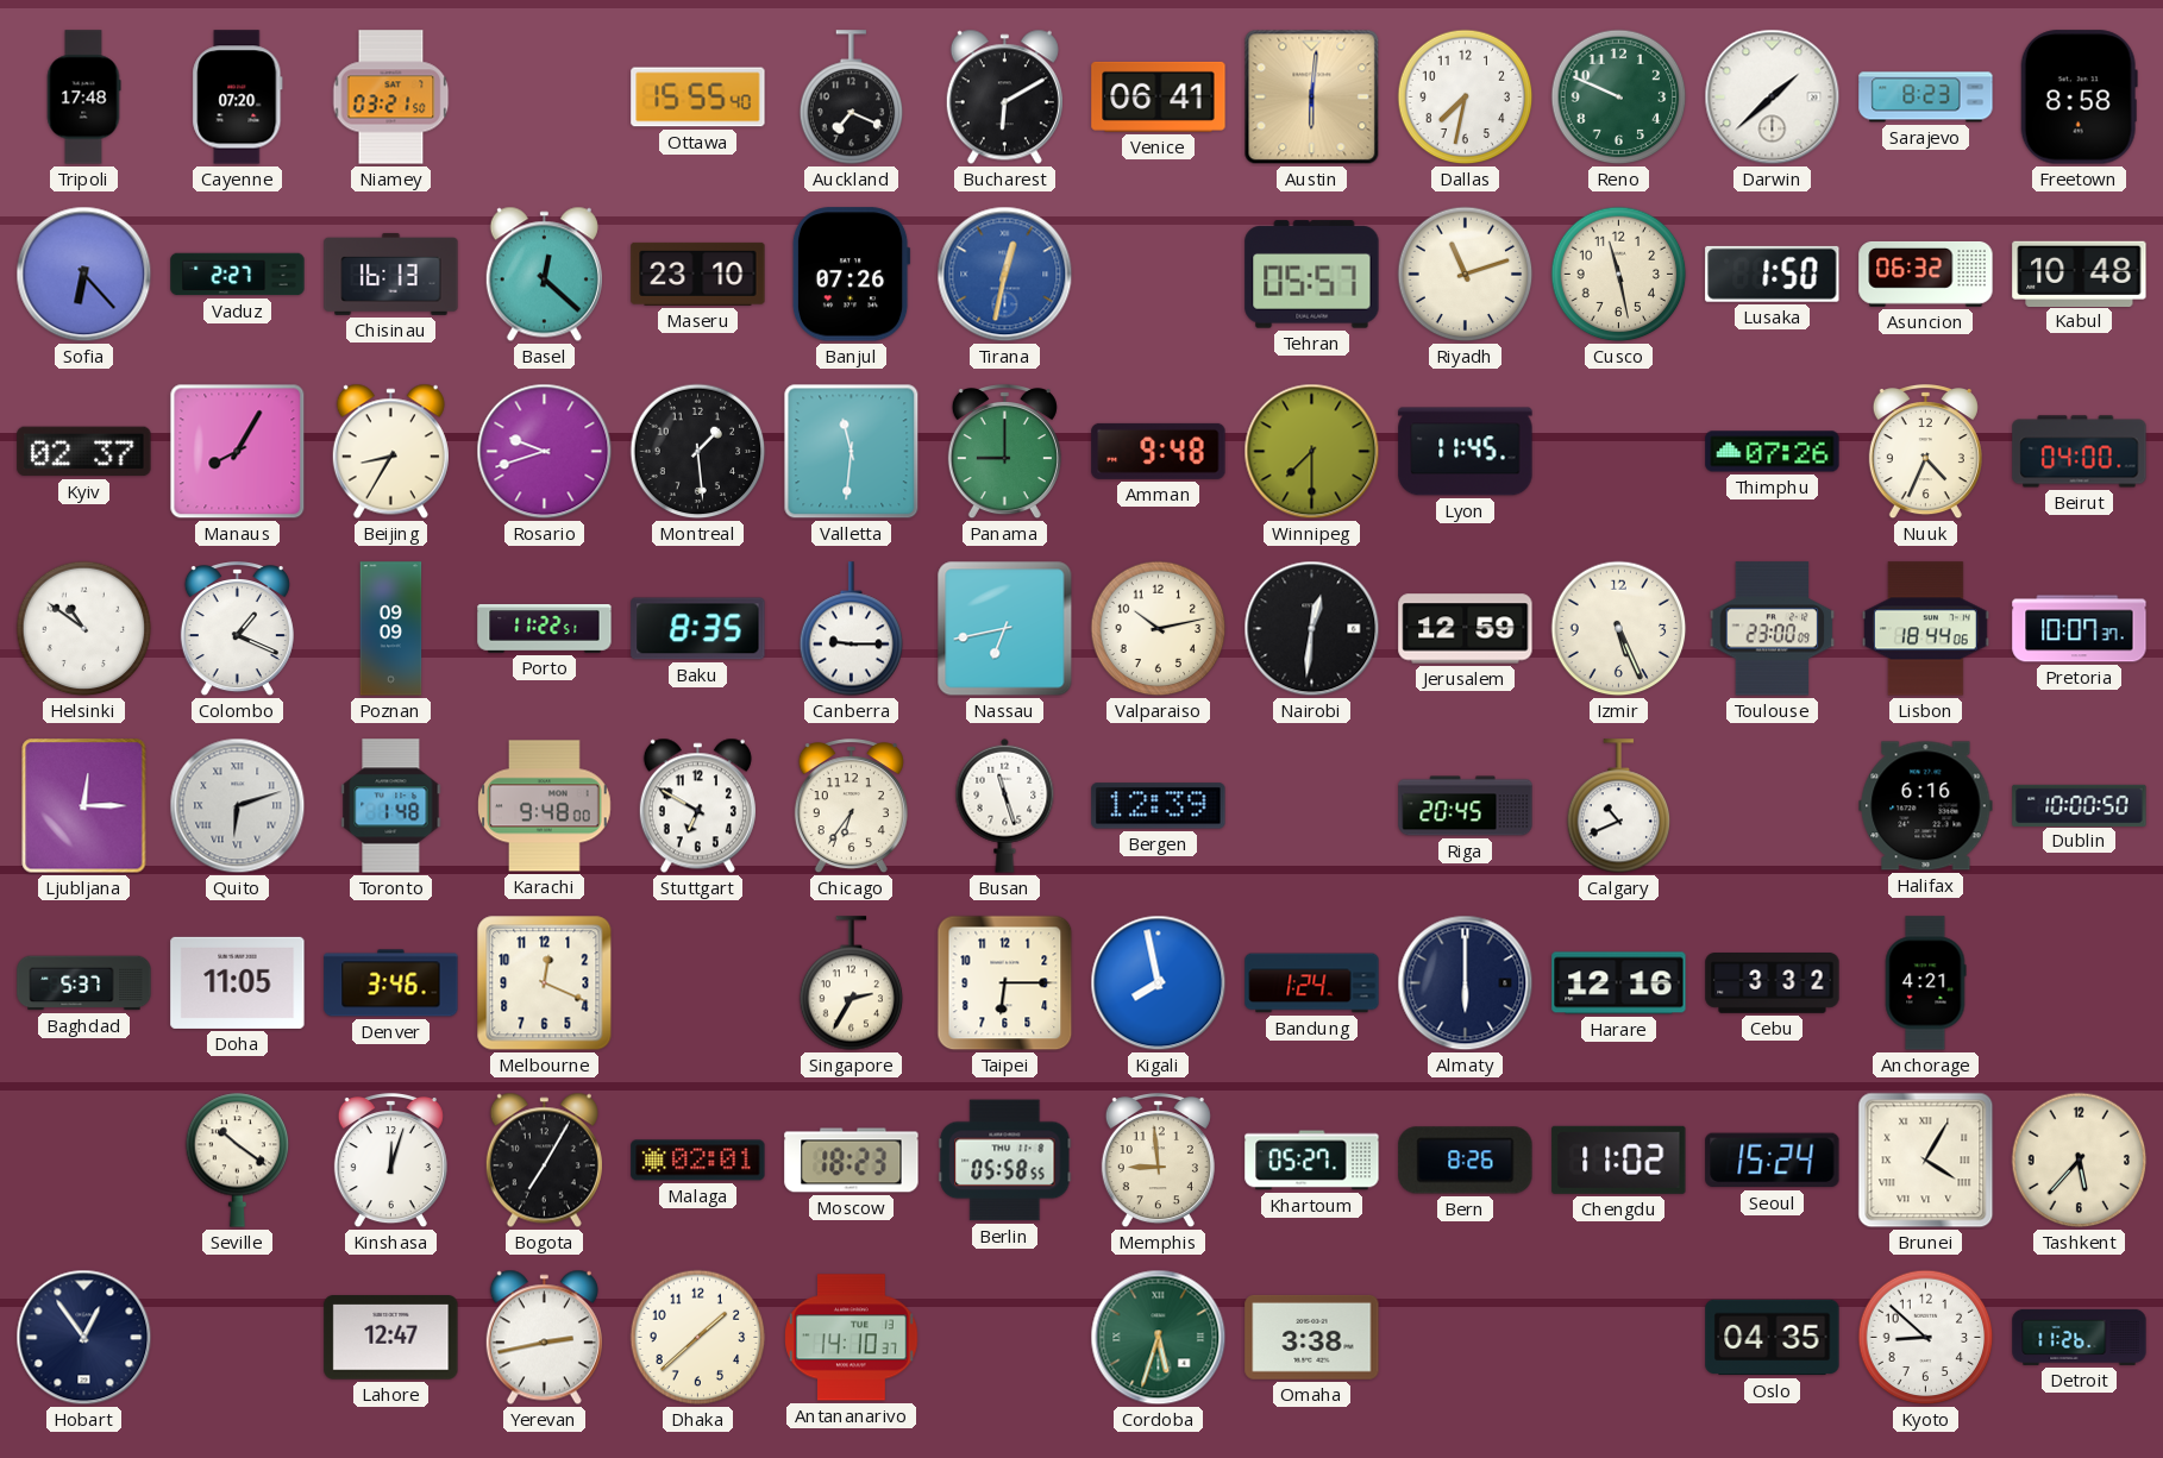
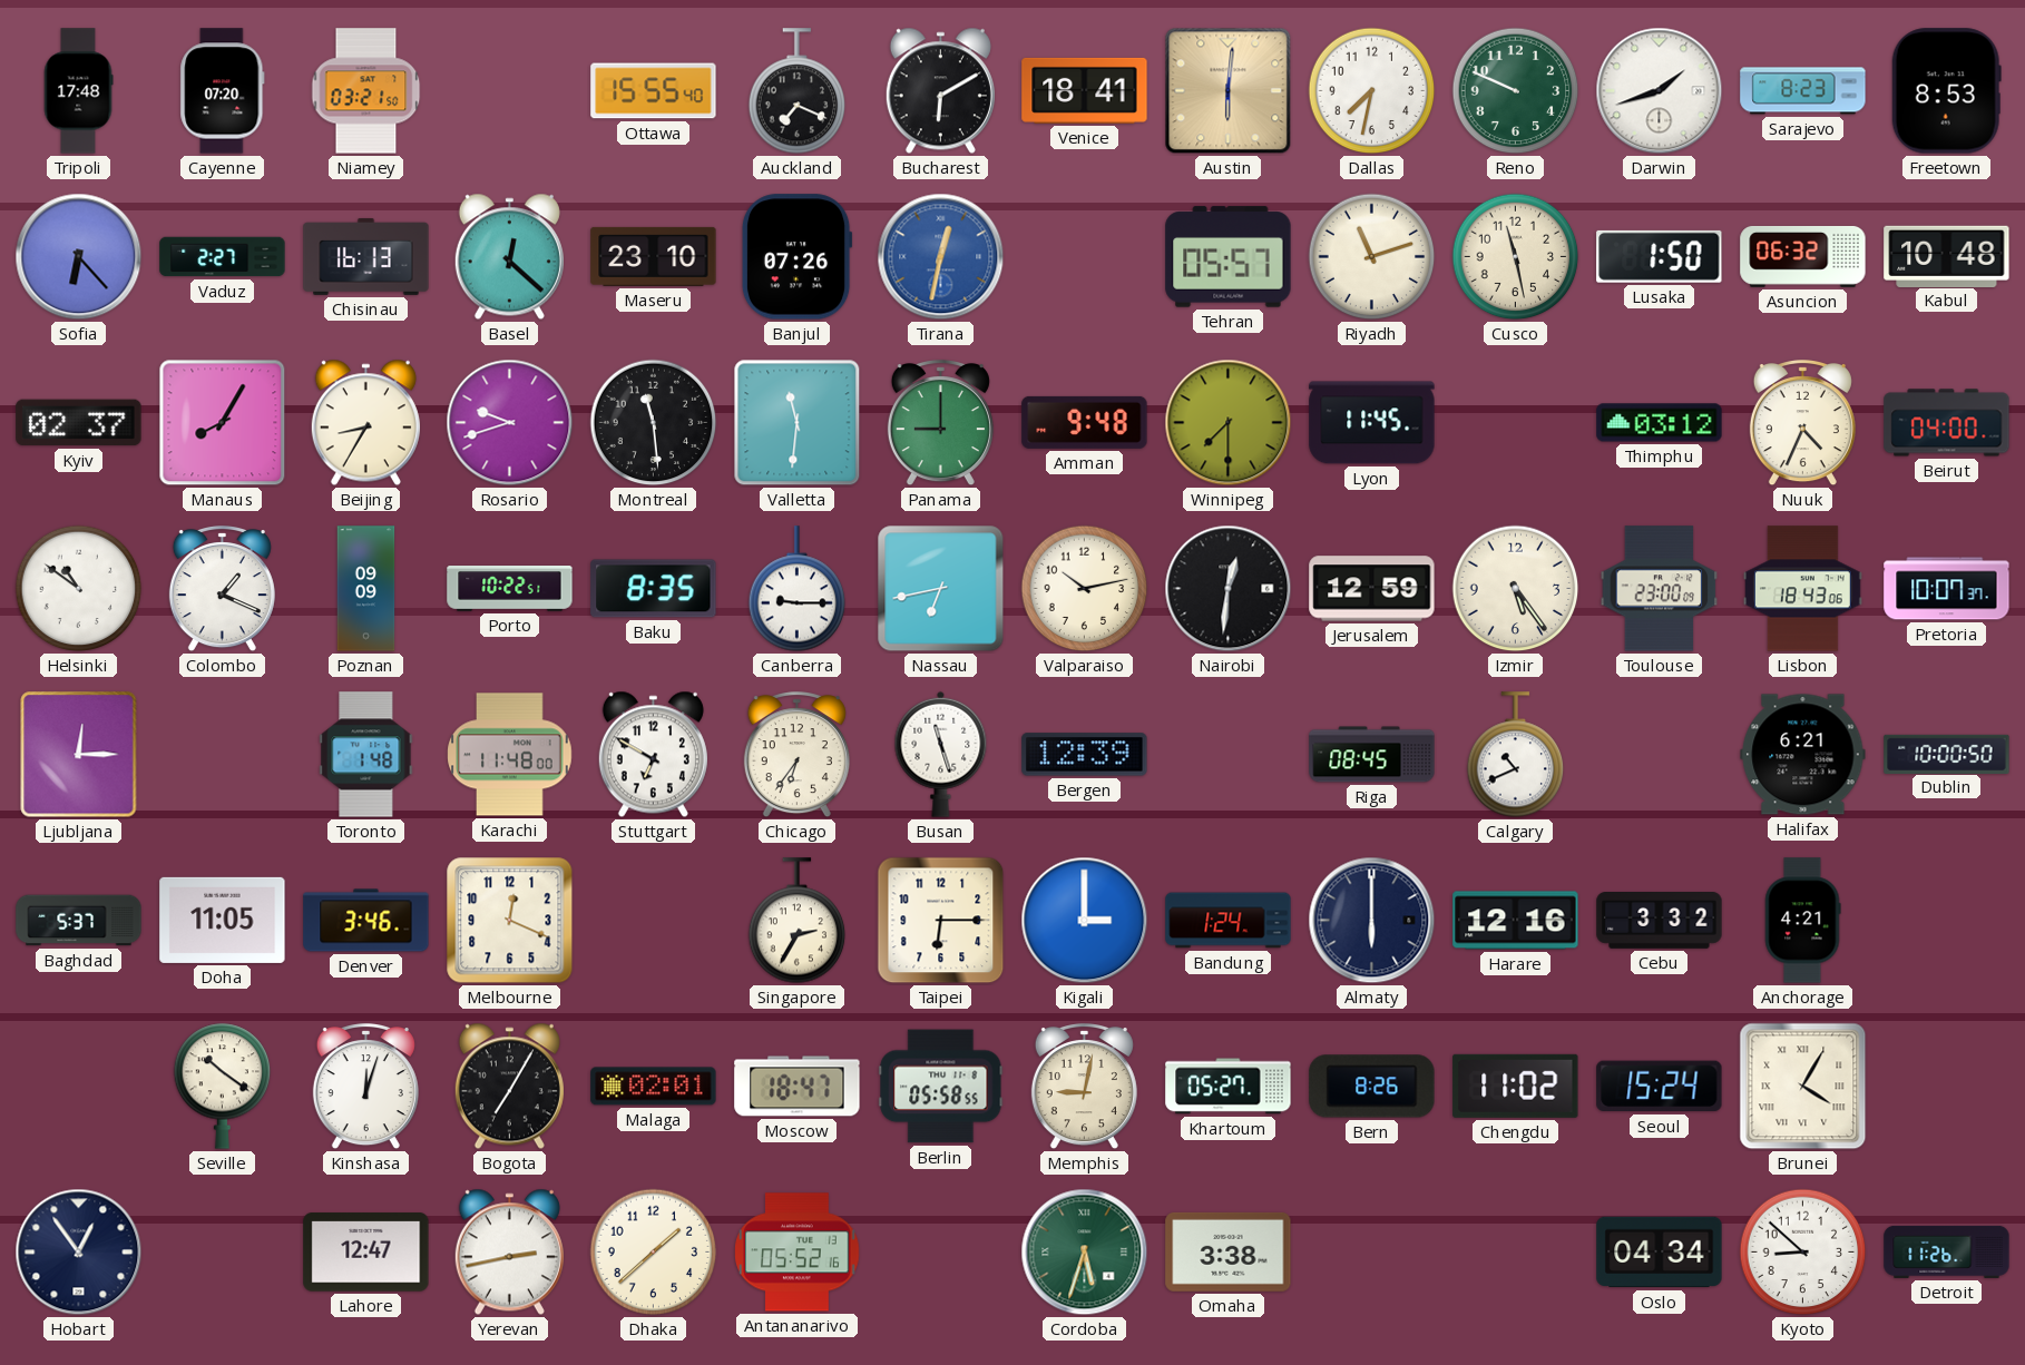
Venice: 06:41 -> 18:41
Darwin: 1:38 -> 1:42
Freetown: 8:58 -> 8:53
Montreal: 1:29 -> 11:29
Thimphu: 07:26 -> 03:12
Porto: 11:22 -> 10:22
Izmir: 5:26 -> 5:24
Lisbon: 18:44 -> 18:43
Quito: 6:12 -> none
Karachi: 9:48 -> 11:48
Riga: 20:45 -> 08:45
Halifax: 6:16 -> 6:21
Kigali: 7:58 -> 3:00
Moscow: 18:23 -> 18:47
Memphis: 8:59 -> 9:02
Tashkent: 5:37 -> none
Antananarivo: 14:10 -> 05:52
Oslo: 04:35 -> 04:34
